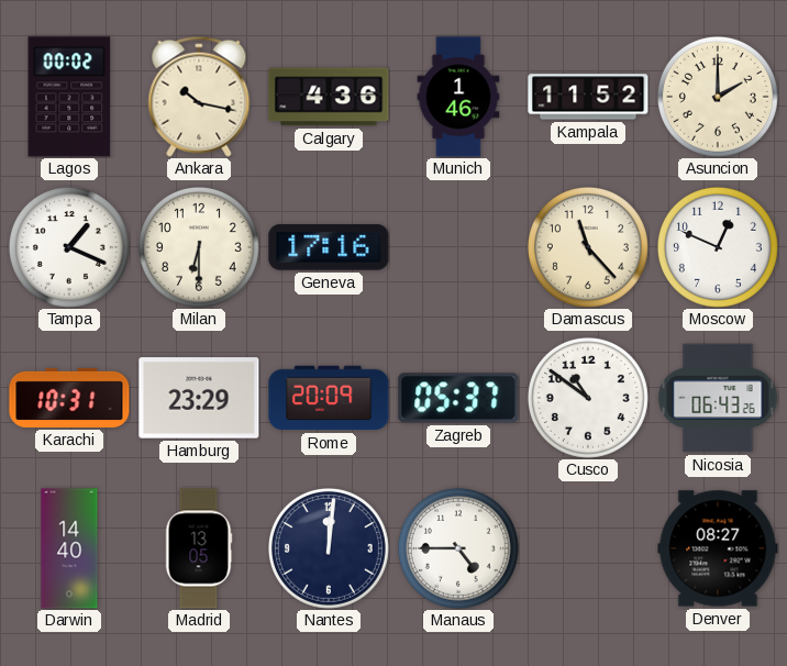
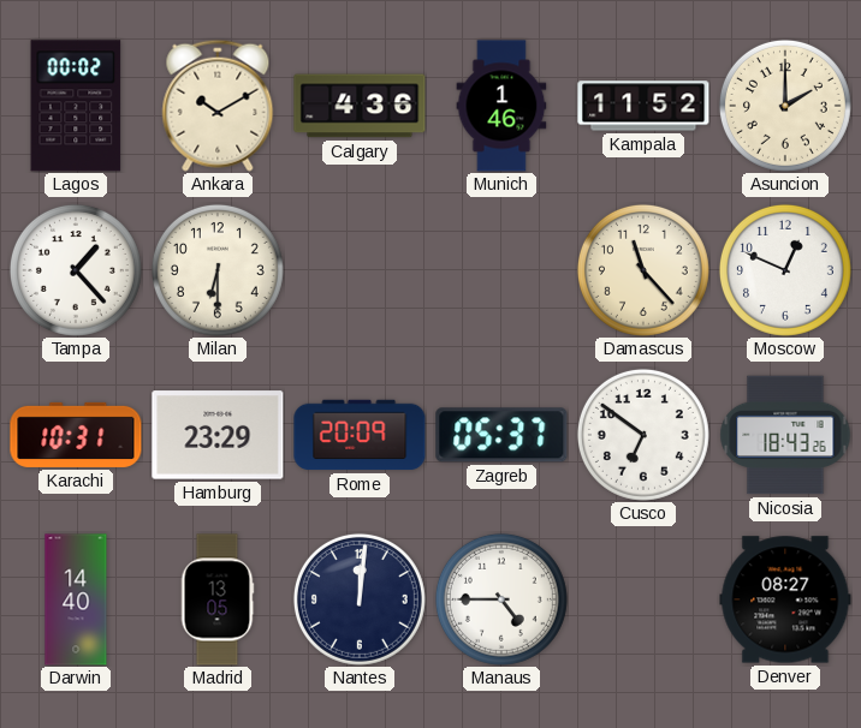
Ankara: 10:17 -> 10:10
Tampa: 1:19 -> 1:23
Geneva: 17:16 -> none
Cusco: 10:51 -> 6:51
Nicosia: 06:43 -> 18:43
